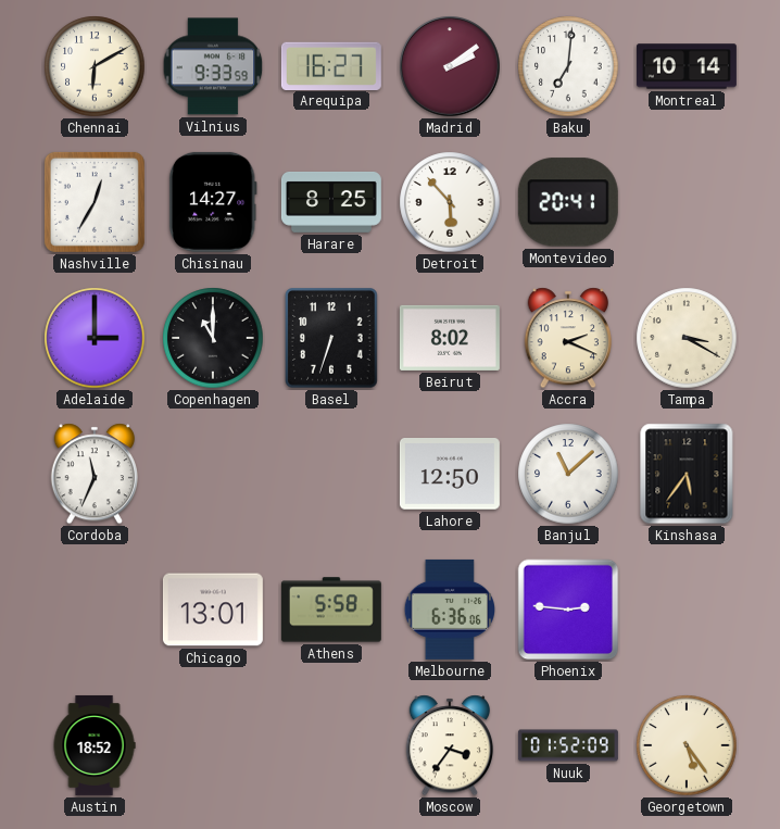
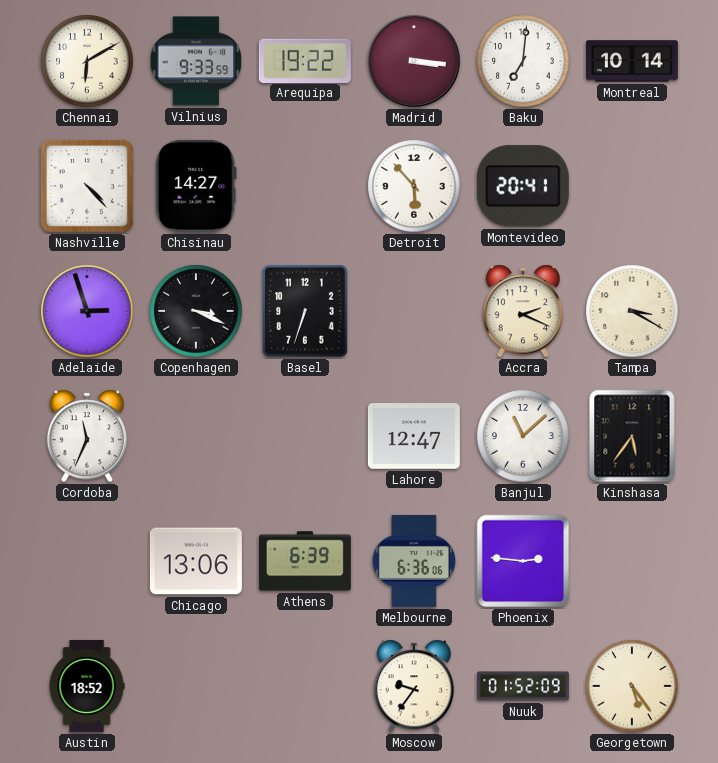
Arequipa: 16:27 -> 19:22
Madrid: 2:09 -> 3:16
Nashville: 12:35 -> 4:23
Harare: 8:25 -> none
Adelaide: 3:00 -> 2:57
Copenhagen: 11:00 -> 3:19
Beirut: 8:02 -> none
Lahore: 12:50 -> 12:47
Chicago: 13:01 -> 13:06
Athens: 5:58 -> 6:39
Moscow: 3:36 -> 9:36
